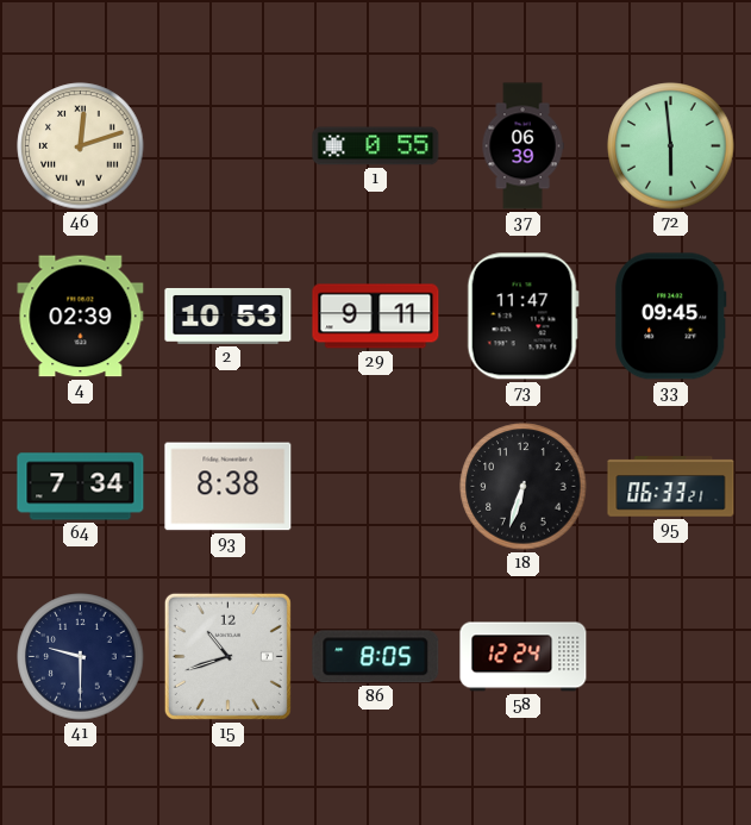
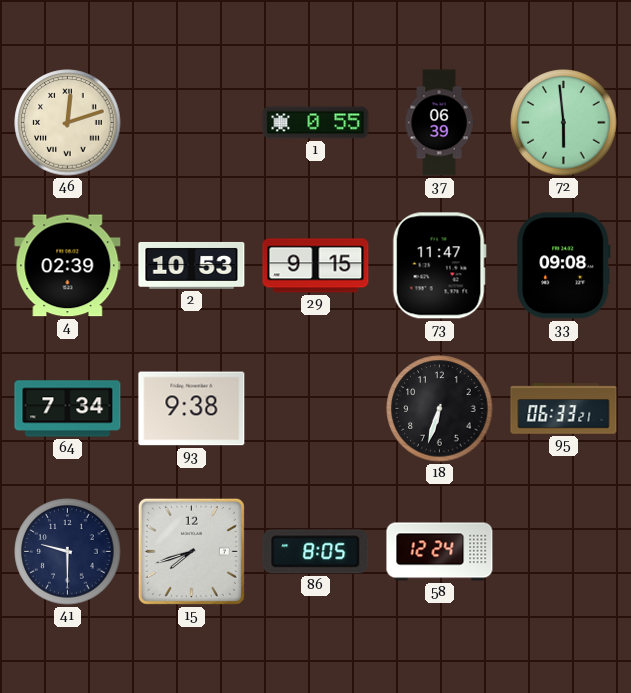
29: 9:11 -> 9:15
33: 09:45 -> 09:08
93: 8:38 -> 9:38
15: 10:42 -> 7:42
